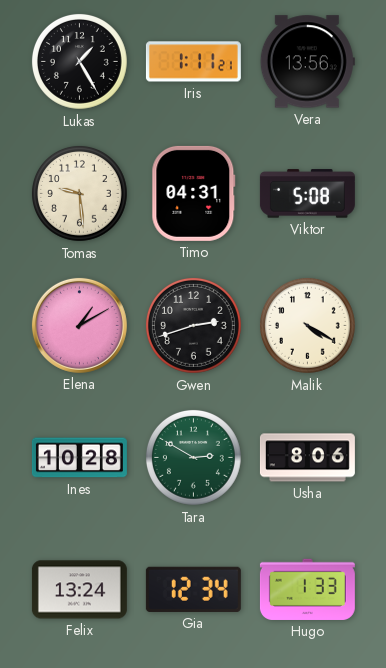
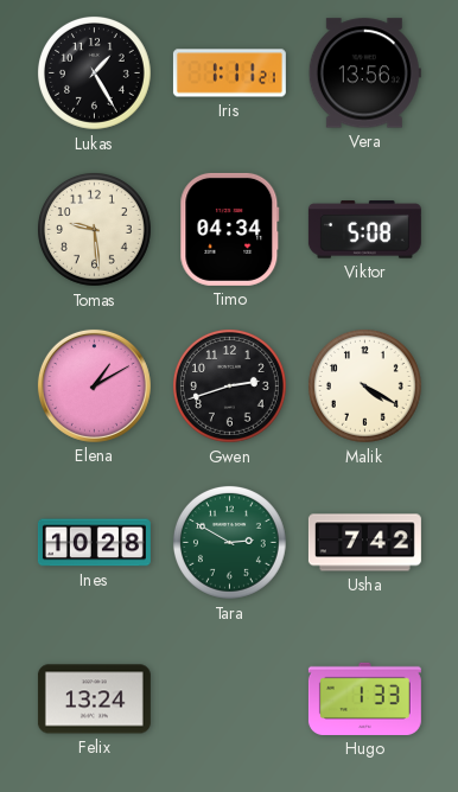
Timo: 04:31 -> 04:34
Usha: 8:06 -> 7:42
Gia: 12:34 -> none
